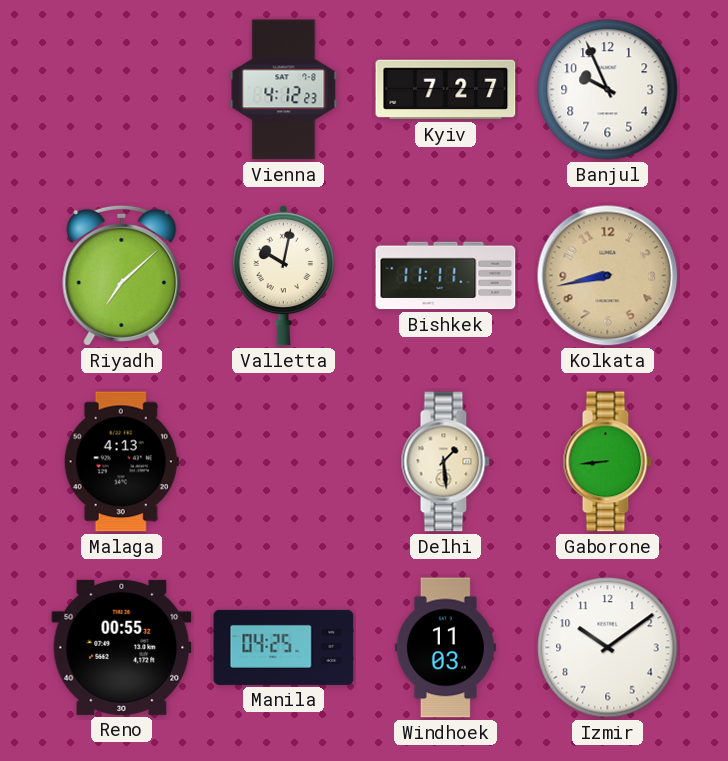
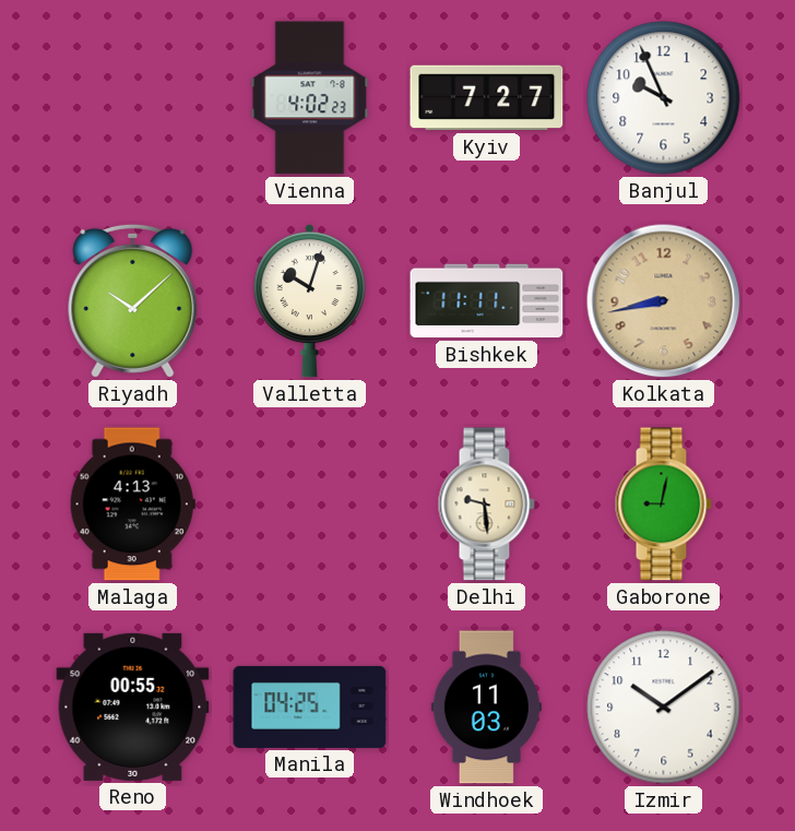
Vienna: 4:12 -> 4:02
Riyadh: 7:08 -> 10:08
Valletta: 10:02 -> 10:03
Delhi: 1:29 -> 9:29
Gaborone: 8:44 -> 9:02
